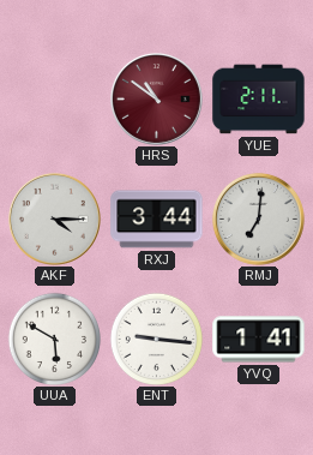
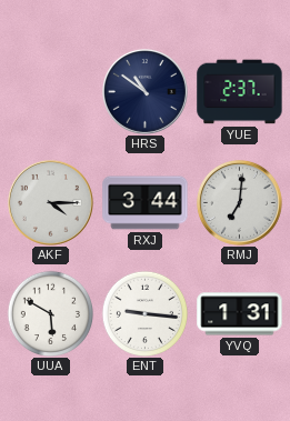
HRS dial: burgundy -> navy
YUE: 2:11 -> 2:37
YVQ: 1:41 -> 1:31
